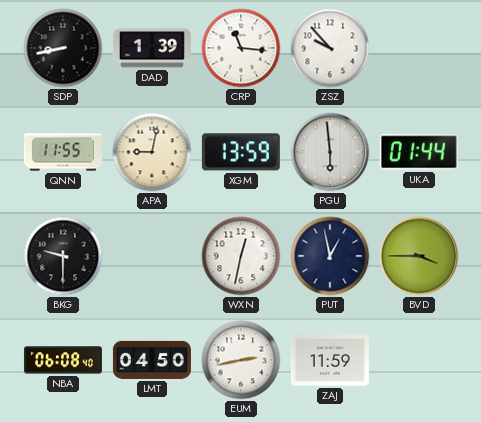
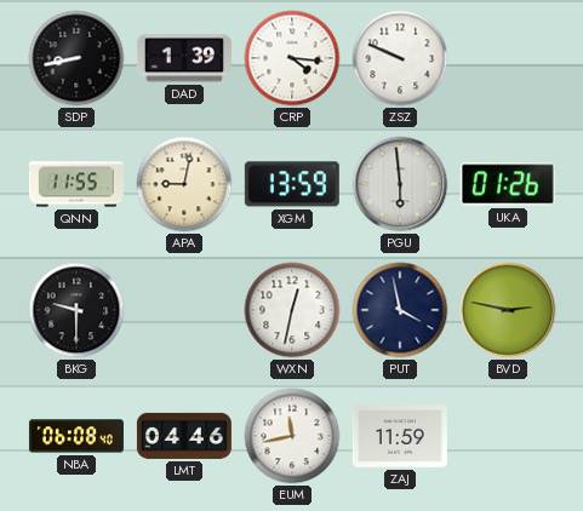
CRP: 11:16 -> 4:16
ZSZ: 9:53 -> 9:49
UKA: 01:44 -> 01:26
PUT: 12:58 -> 3:58
BVD: 3:45 -> 2:47
LMT: 04:50 -> 04:46
EUM: 2:43 -> 11:43
